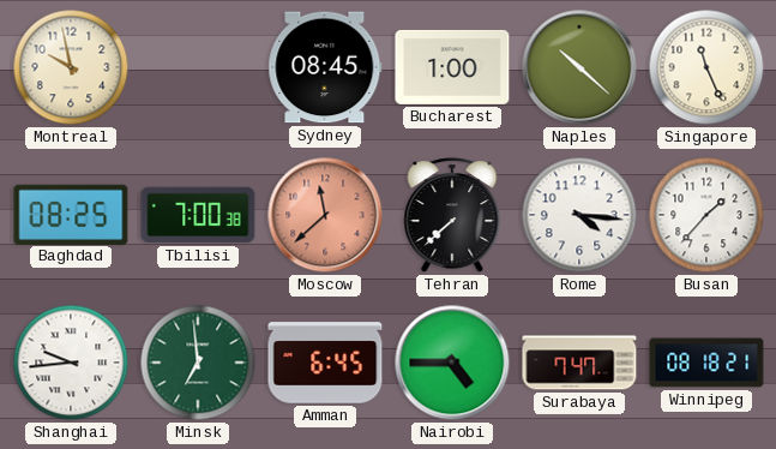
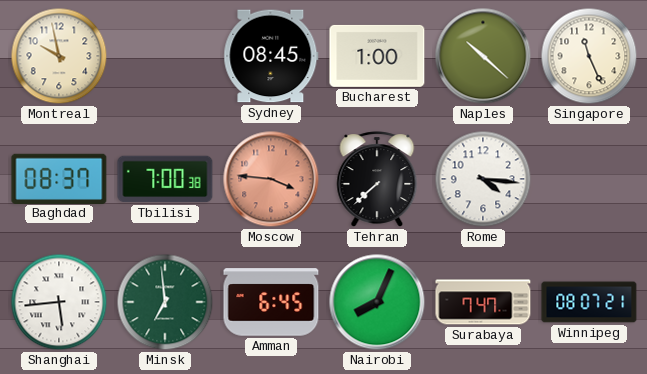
Baghdad: 08:25 -> 08:37
Moscow: 11:38 -> 3:46
Busan: 1:37 -> none
Shanghai: 9:44 -> 5:44
Nairobi: 4:45 -> 8:04
Winnipeg: 08:18 -> 08:07
